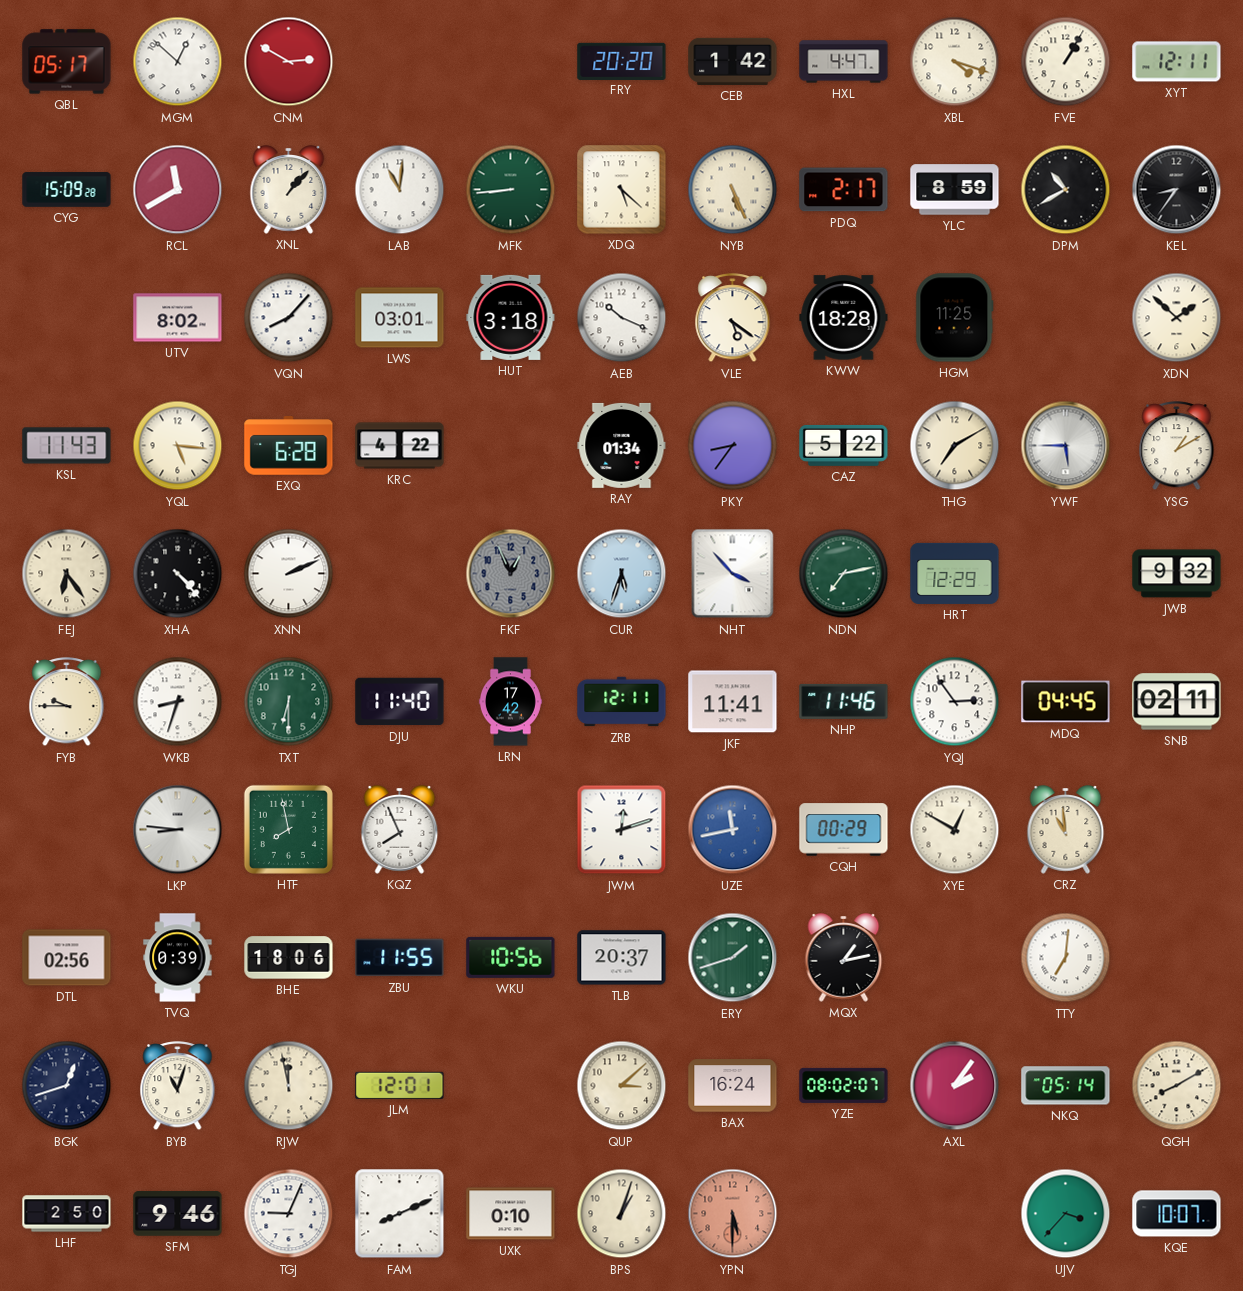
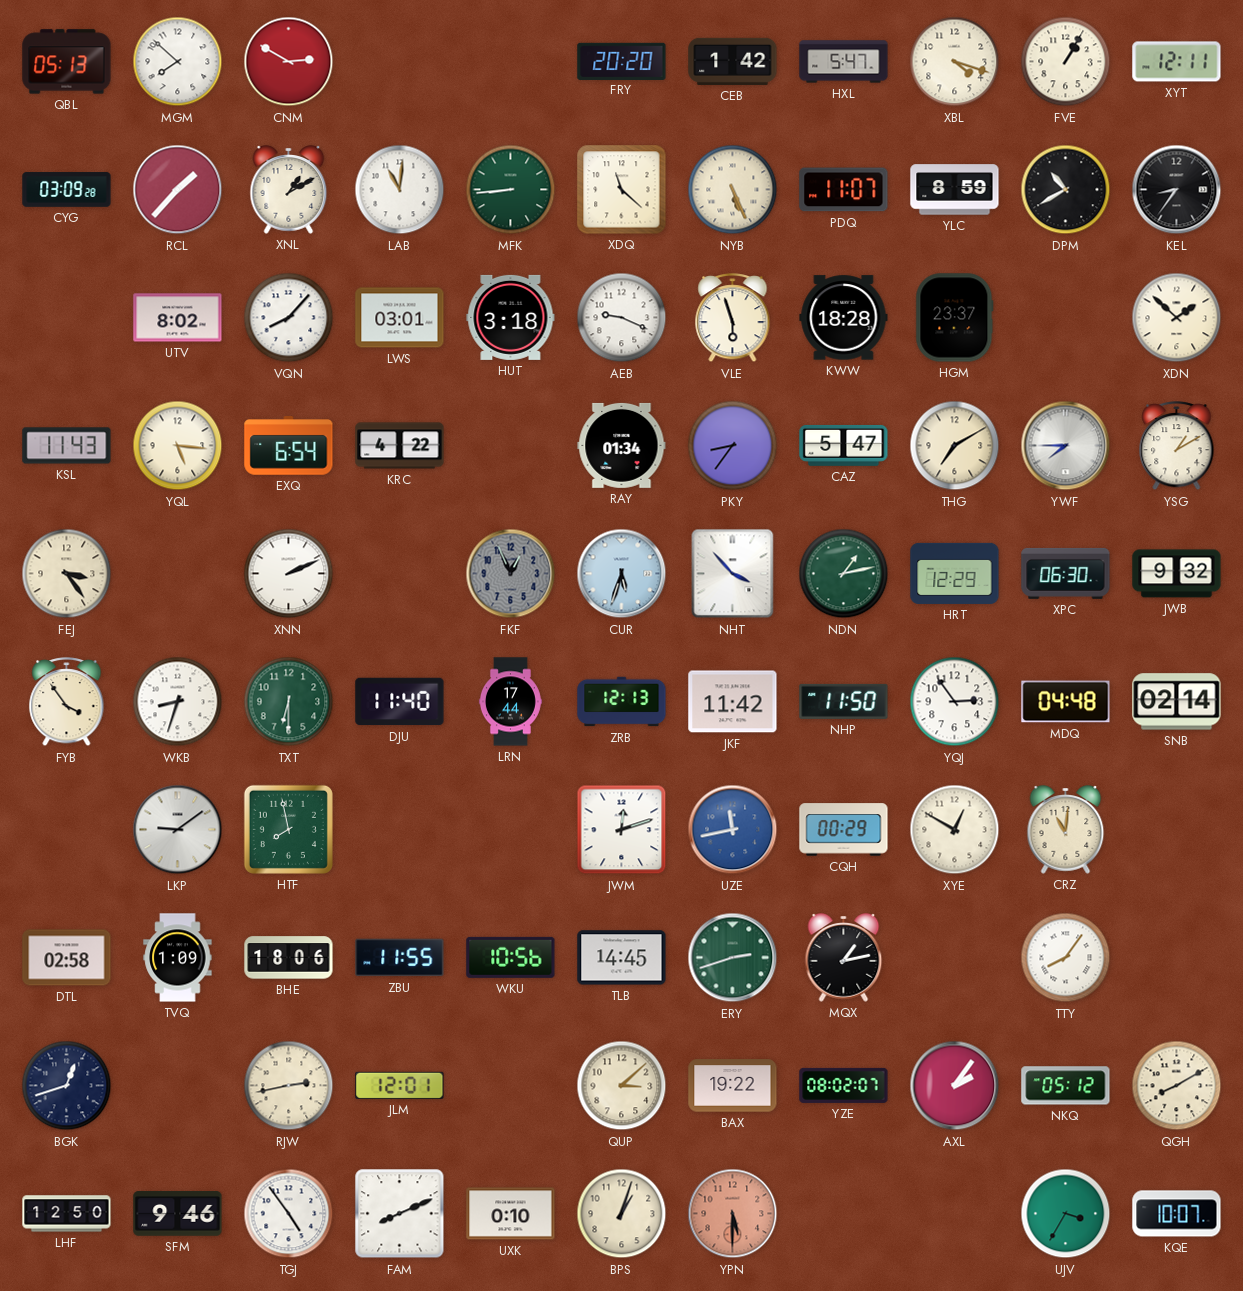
QBL: 05:17 -> 05:13
MGM: 12:52 -> 7:52
HXL: 4:47 -> 5:47
CYG: 15:09 -> 03:09
RCL: 11:40 -> 1:37
XNL: 1:07 -> 1:10
XDQ: 5:22 -> 11:22
PDQ: 2:17 -> 11:07
AEB: 10:19 -> 9:19
VLE: 5:21 -> 5:57
HGM: 11:25 -> 23:37
EXQ: 6:28 -> 6:54
CAZ: 5:22 -> 5:47
YWF: 5:45 -> 7:45
FEJ: 6:24 -> 3:24
XHA: 4:23 -> none
NDN: 7:13 -> 1:13
XPC: none -> 06:30
FYB: 9:45 -> 3:54
LRN: 17:42 -> 17:44
ZRB: 12:11 -> 12:13
JKF: 11:41 -> 11:42
NHP: 11:46 -> 11:50
MDQ: 04:45 -> 04:48
SNB: 02:11 -> 02:14
LKP: 8:46 -> 9:09
KQZ: 7:56 -> none
CRZ: 10:59 -> 11:01
DTL: 02:56 -> 02:58
TVQ: 0:39 -> 1:09
TLB: 20:37 -> 14:45
ERY: 1:42 -> 2:42
TTY: 7:01 -> 8:06
BYB: 11:03 -> none
RJW: 11:58 -> 2:43
BAX: 16:24 -> 19:22
NKQ: 05:14 -> 05:12
LHF: 2:50 -> 12:50
TGJ: 9:04 -> 4:54
UJV: 3:37 -> 3:35
